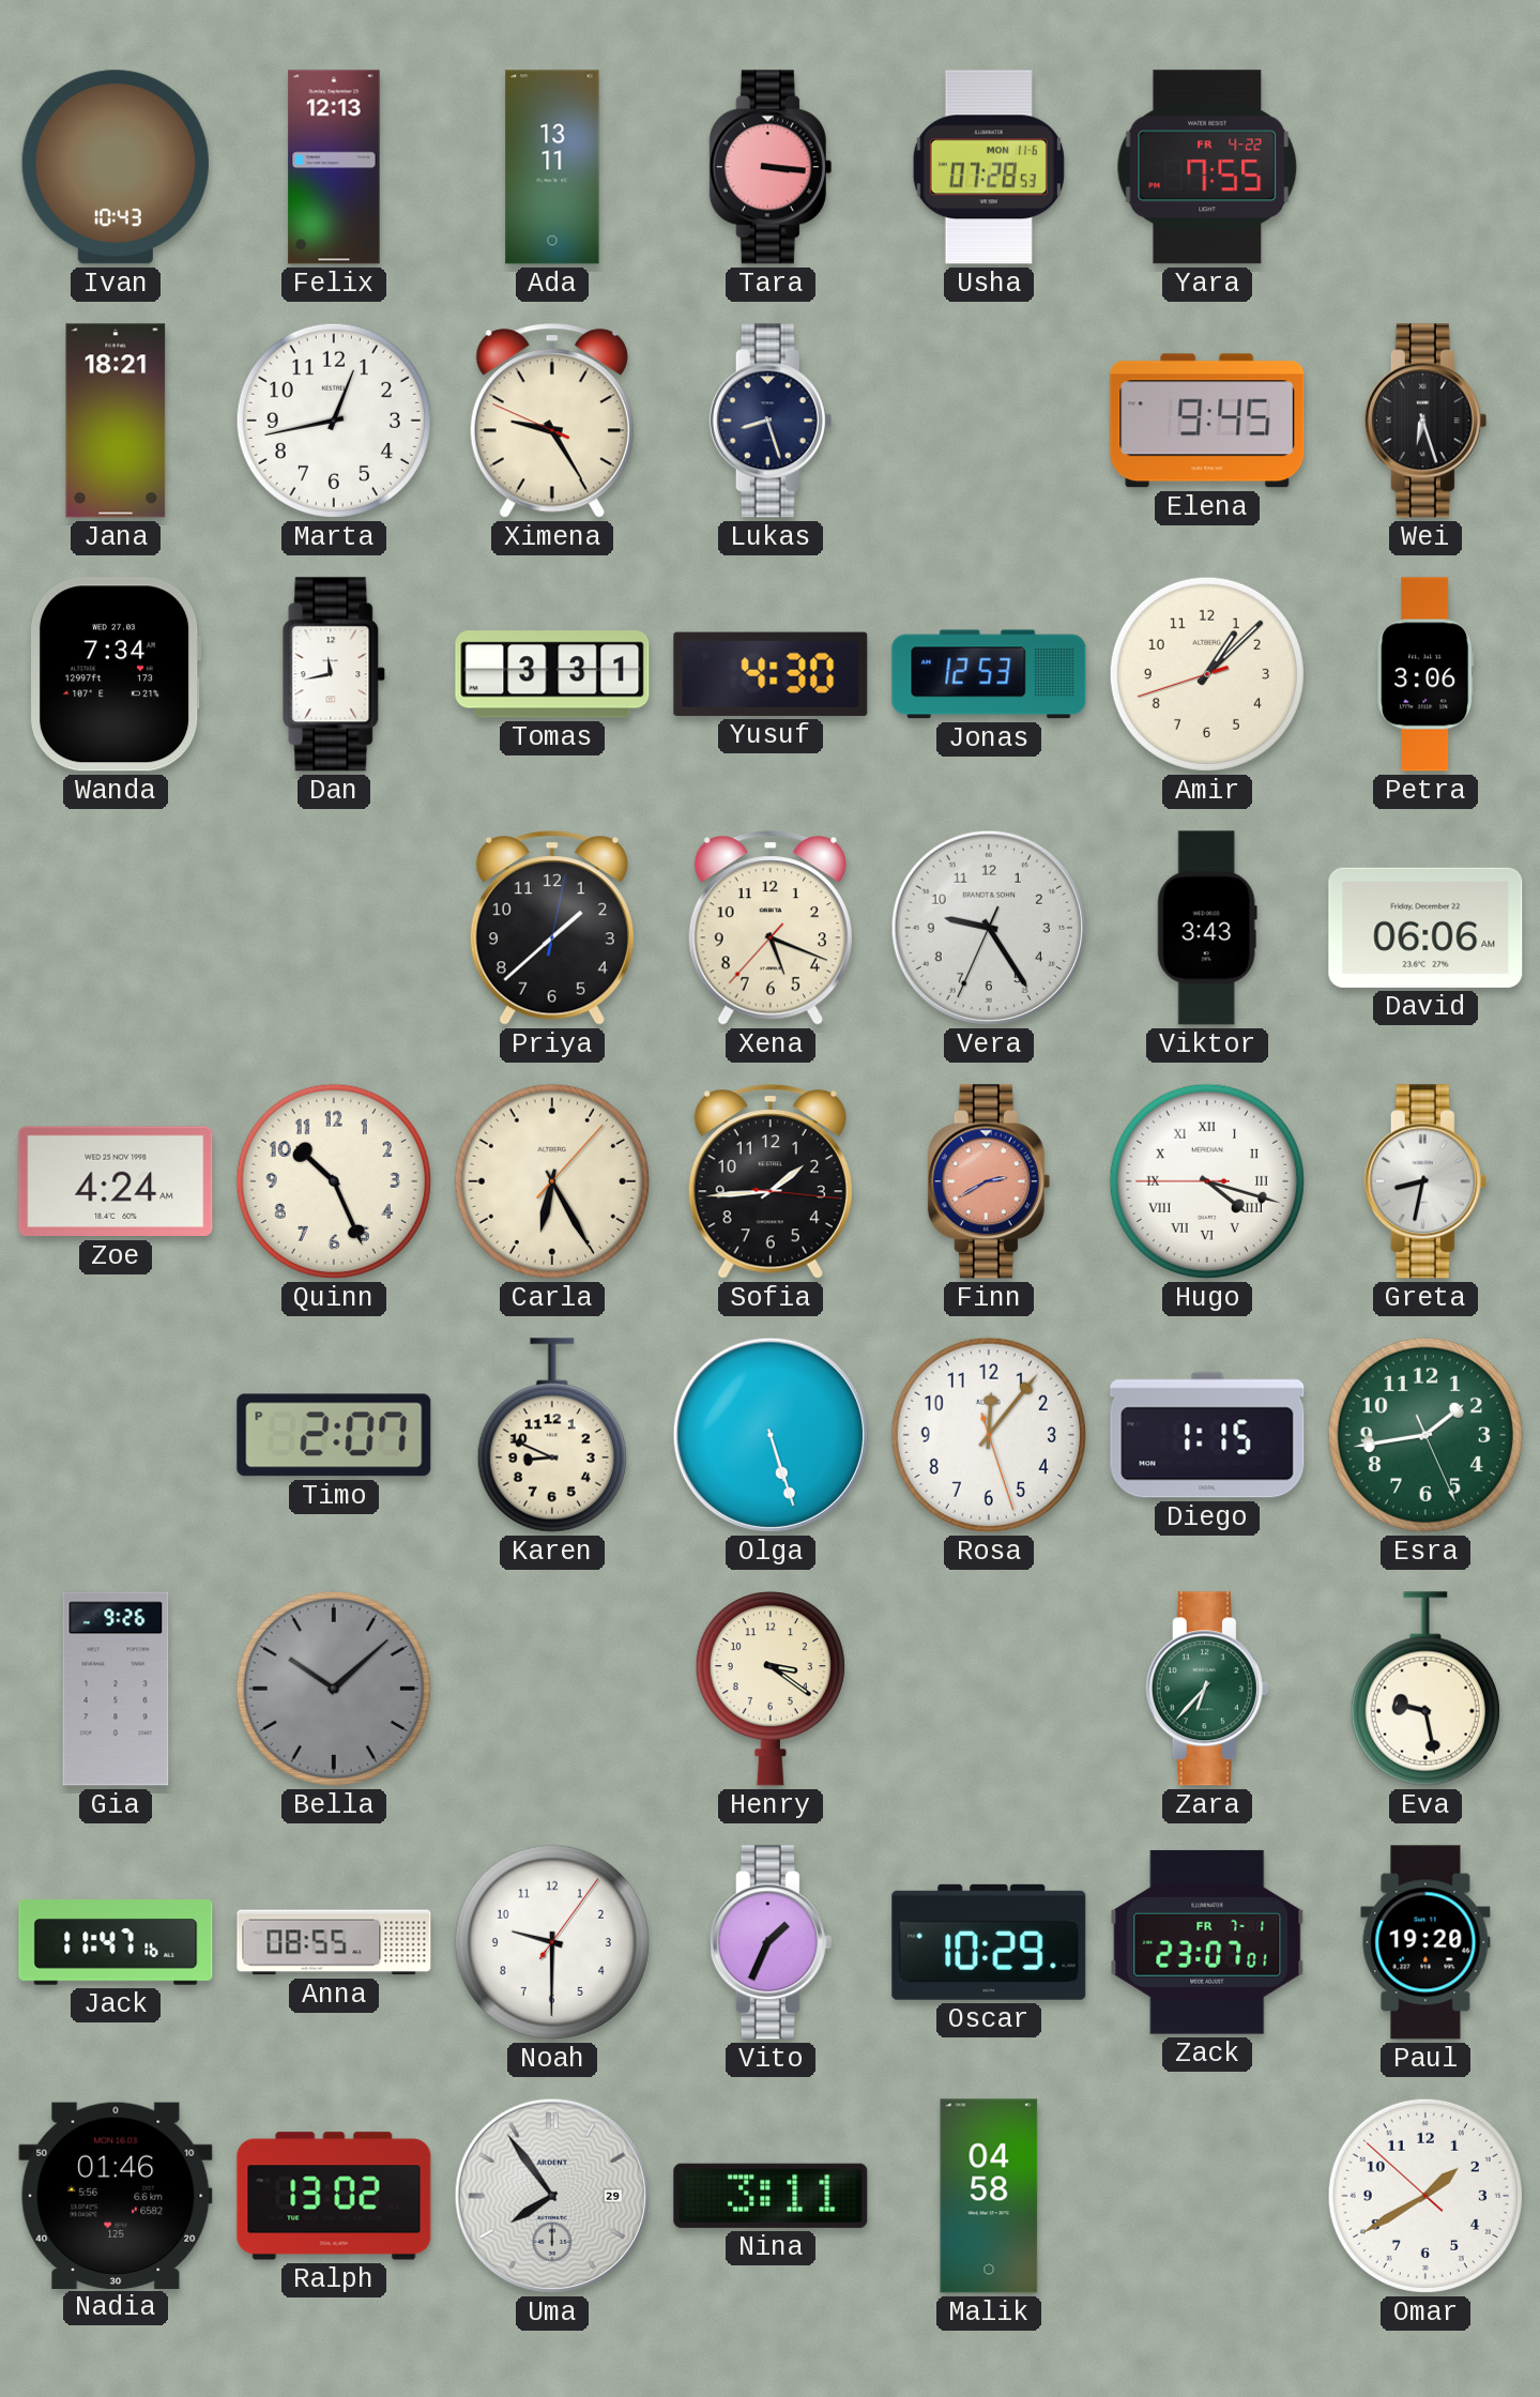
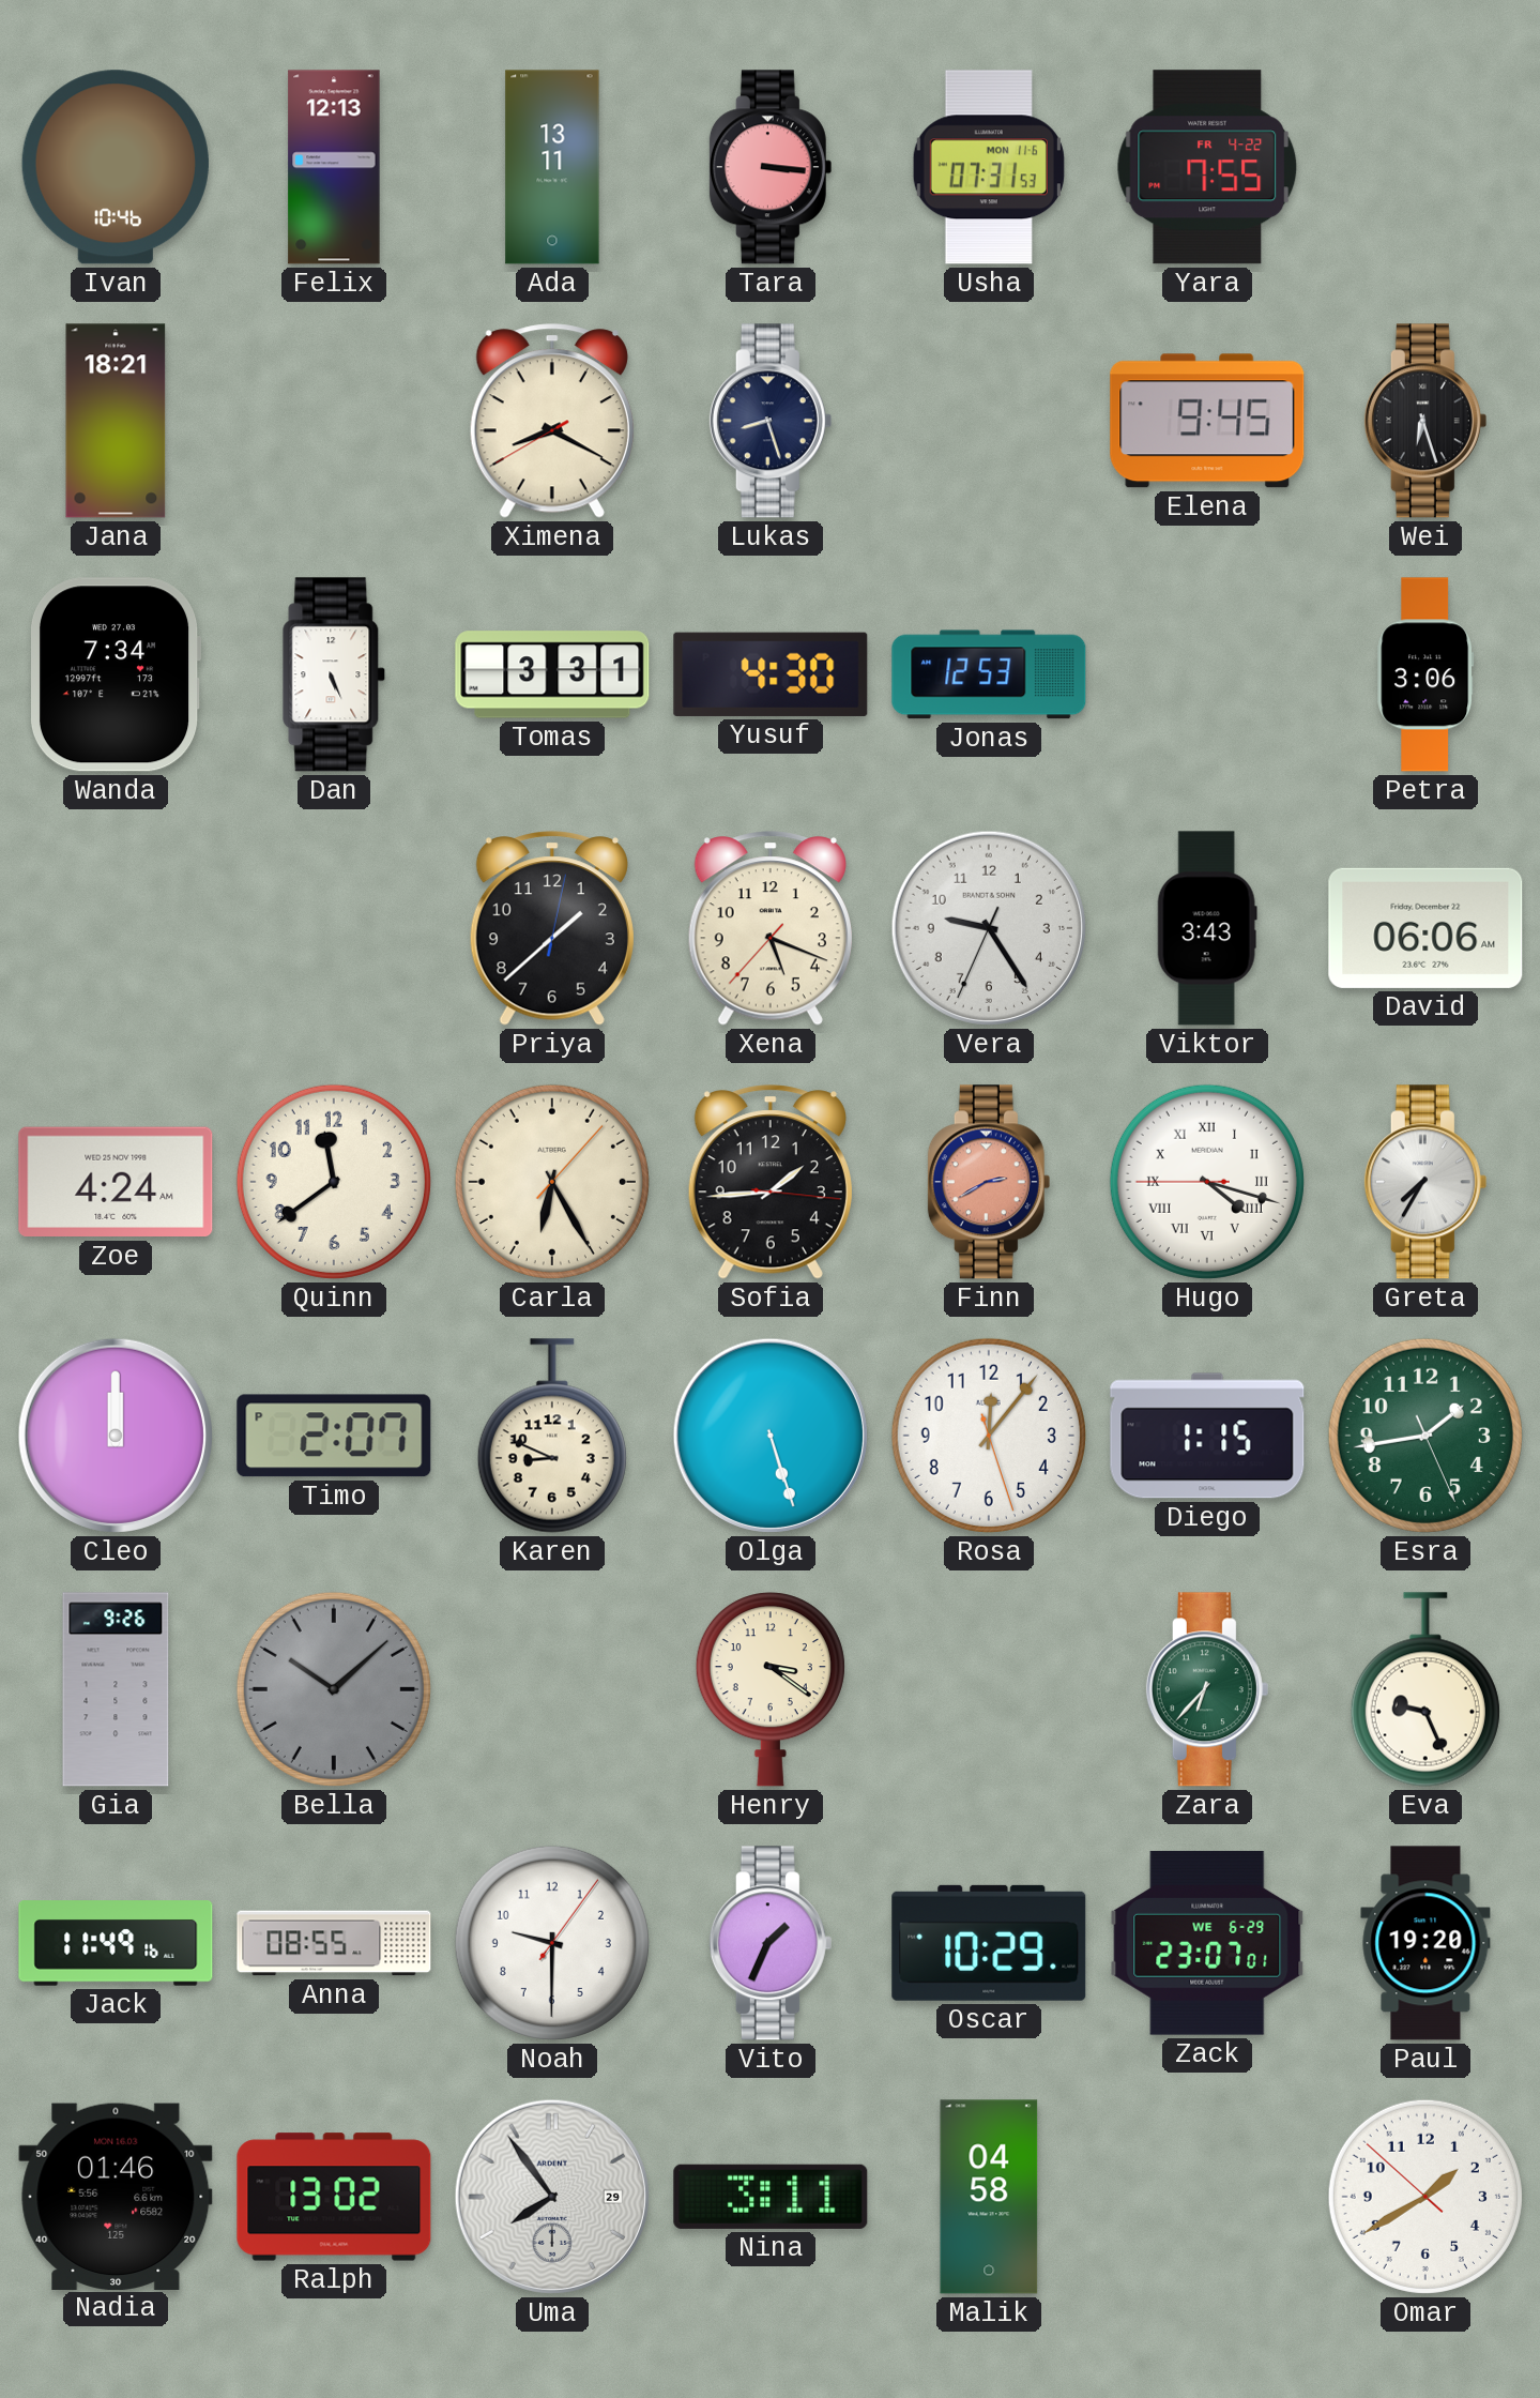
Ivan: 10:43 -> 10:46
Usha: 07:28 -> 07:31
Marta: 12:43 -> none
Ximena: 9:24 -> 8:19
Dan: 11:43 -> 5:26
Amir: 1:07 -> none
Quinn: 10:26 -> 11:39
Greta: 8:32 -> 7:35
Cleo: none -> 12:00
Eva: 9:28 -> 9:26
Jack: 11:47 -> 11:49
Zack date: FR 7-1 -> WE 6-29
